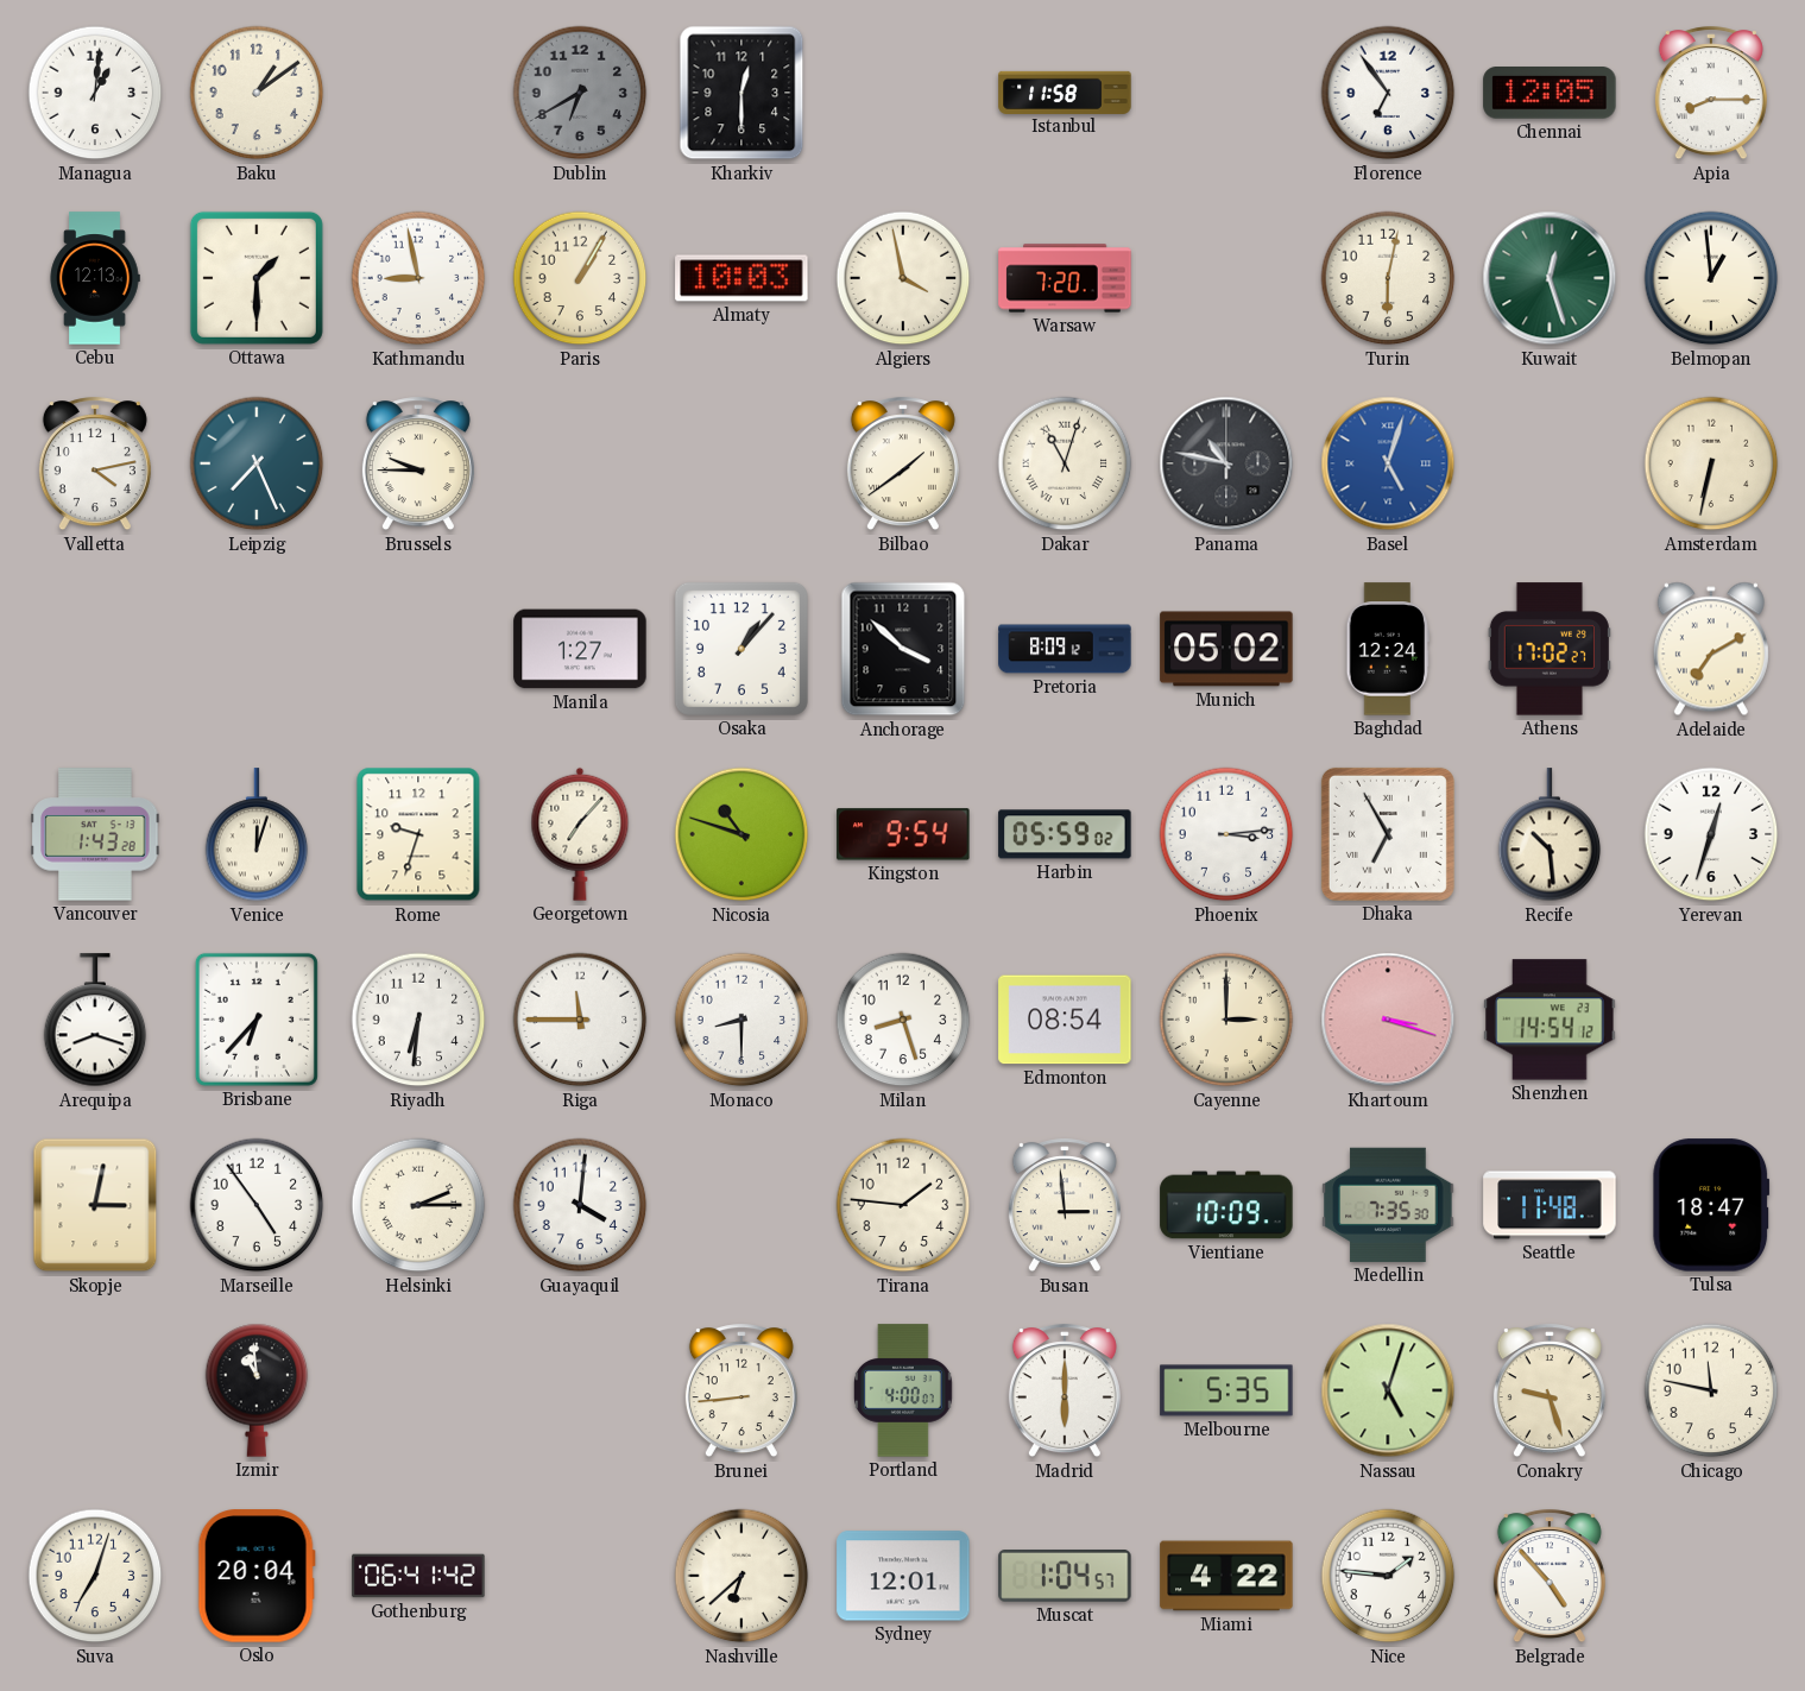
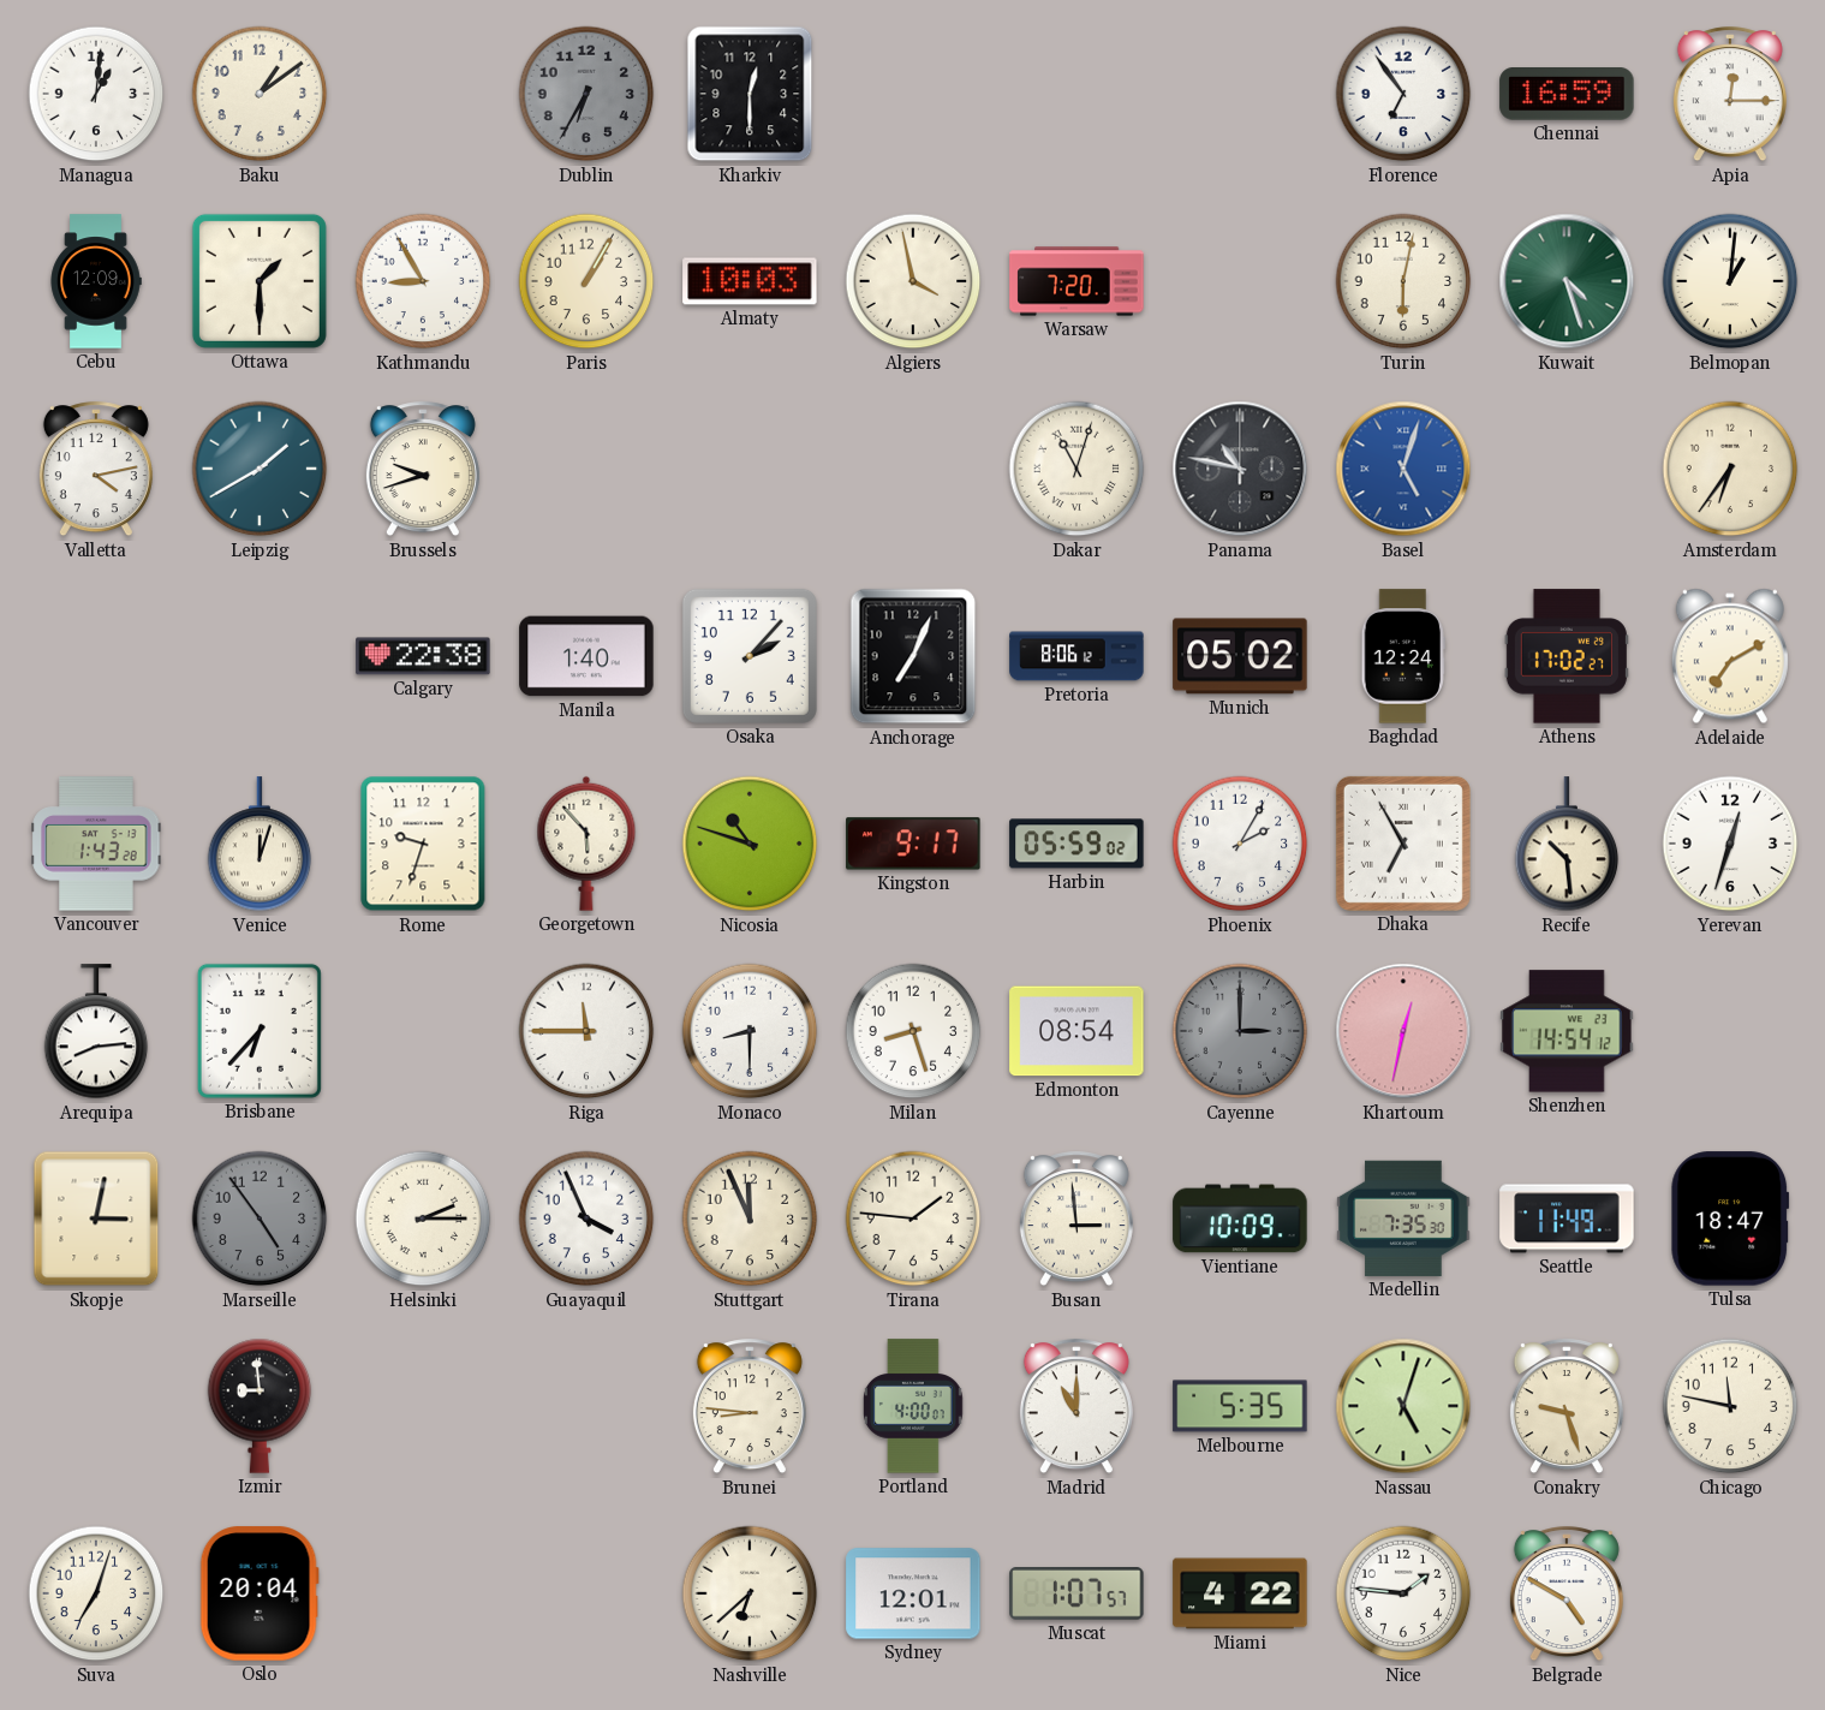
Dublin: 6:40 -> 6:35
Istanbul: 11:58 -> none
Chennai: 12:05 -> 16:59
Apia: 8:15 -> 12:15
Cebu: 12:13 -> 12:09
Kathmandu: 8:58 -> 8:55
Kuwait: 12:27 -> 4:27
Belmopan: 12:59 -> 1:01
Leipzig: 7:26 -> 1:40
Brussels: 9:45 -> 9:42
Bilbao: 1:39 -> none
Amsterdam: 6:32 -> 6:36
Calgary: none -> 22:38
Manila: 1:27 -> 1:40
Osaka: 1:07 -> 2:07
Anchorage: 3:52 -> 7:04
Pretoria: 8:09 -> 8:06
Georgetown: 7:07 -> 5:53
Kingston: 9:54 -> 9:17
Phoenix: 3:14 -> 2:05
Arequipa: 8:18 -> 8:14
Riyadh: 6:31 -> none
Cayenne dial: cream -> grey
Khartoum: 3:18 -> 12:32
Marseille dial: white -> grey
Guayaquil: 4:01 -> 3:56
Stuttgart: none -> 11:56
Seattle: 11:48 -> 11:49
Izmir: 10:59 -> 8:59
Brunei: 8:44 -> 8:46
Madrid: 6:00 -> 11:00
Gothenburg: 06:41 -> none
Muscat: 1:04 -> 1:07
Belgrade: 4:53 -> 4:50
